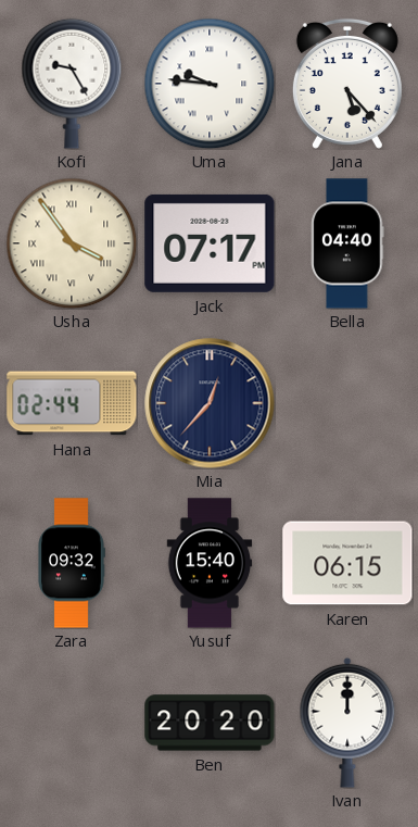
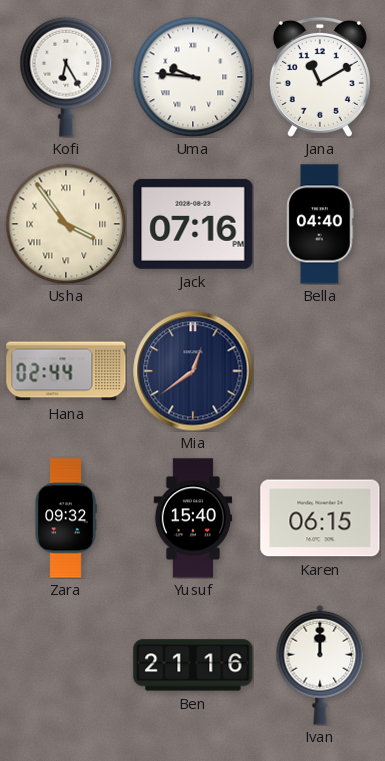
Kofi: 9:25 -> 6:25
Jana: 5:23 -> 11:10
Jack: 07:17 -> 07:16
Mia: 12:37 -> 12:39
Ben: 20:20 -> 21:16
